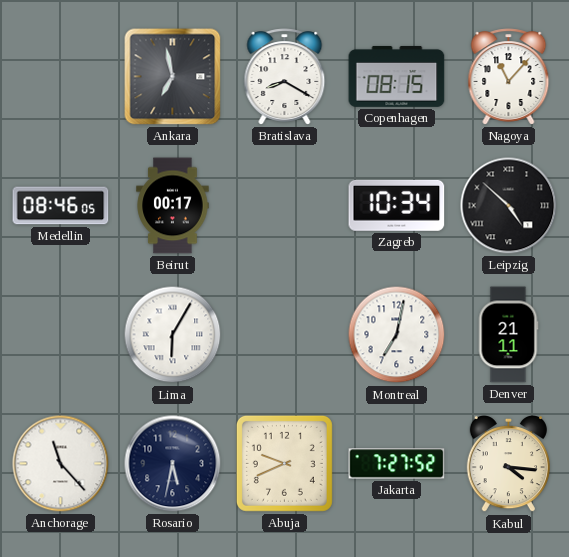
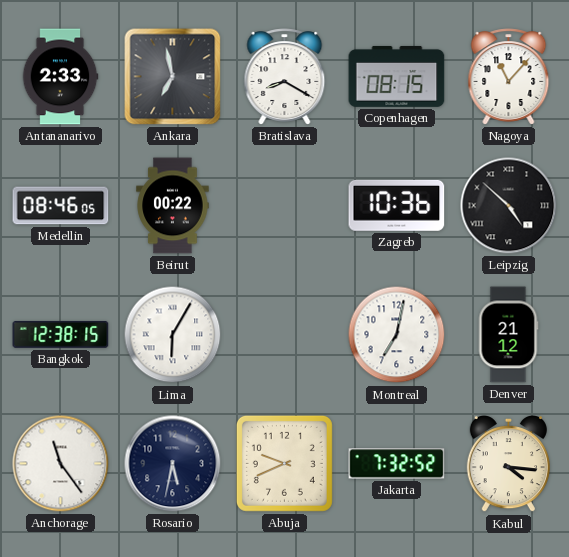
Antananarivo: none -> 2:33
Beirut: 00:17 -> 00:22
Zagreb: 10:34 -> 10:36
Bangkok: none -> 12:38
Denver: 21:11 -> 21:12
Anchorage: 11:23 -> 11:24
Jakarta: 7:27 -> 7:32
